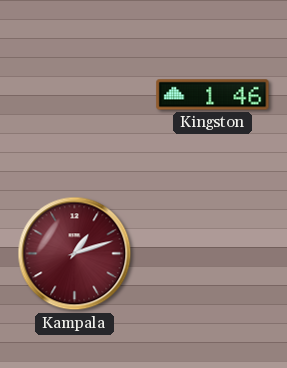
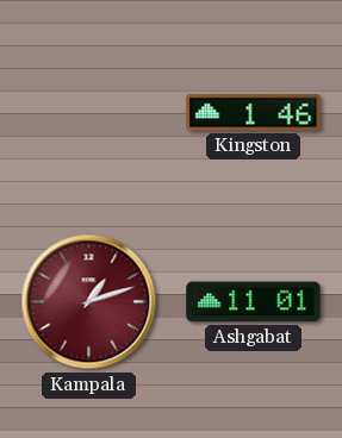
Ashgabat: none -> 11:01
